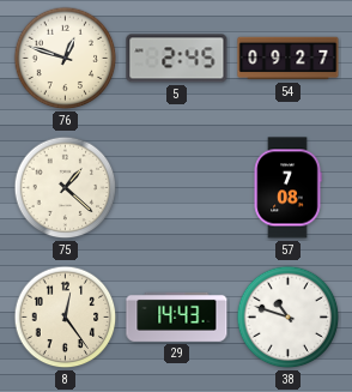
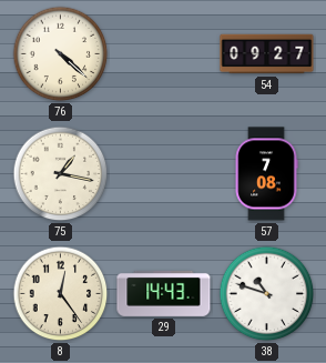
76: 12:48 -> 4:22
5: 2:45 -> none
75: 1:22 -> 1:17
